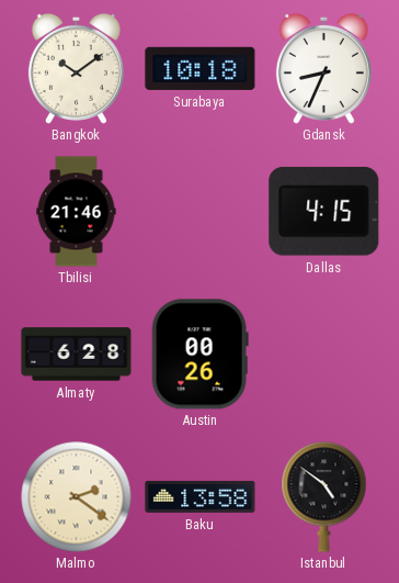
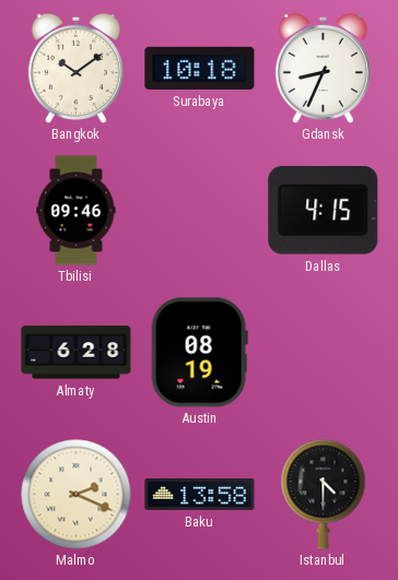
Tbilisi: 21:46 -> 09:46
Austin: 00:26 -> 08:19
Malmo: 2:21 -> 2:19
Istanbul: 4:51 -> 4:30
